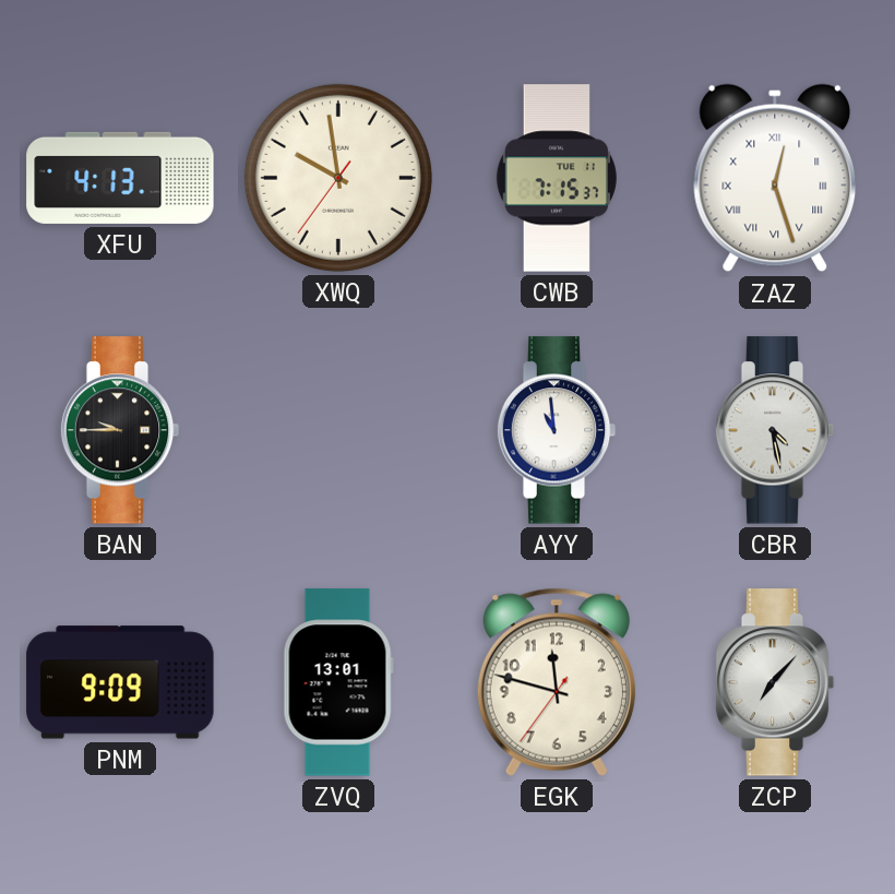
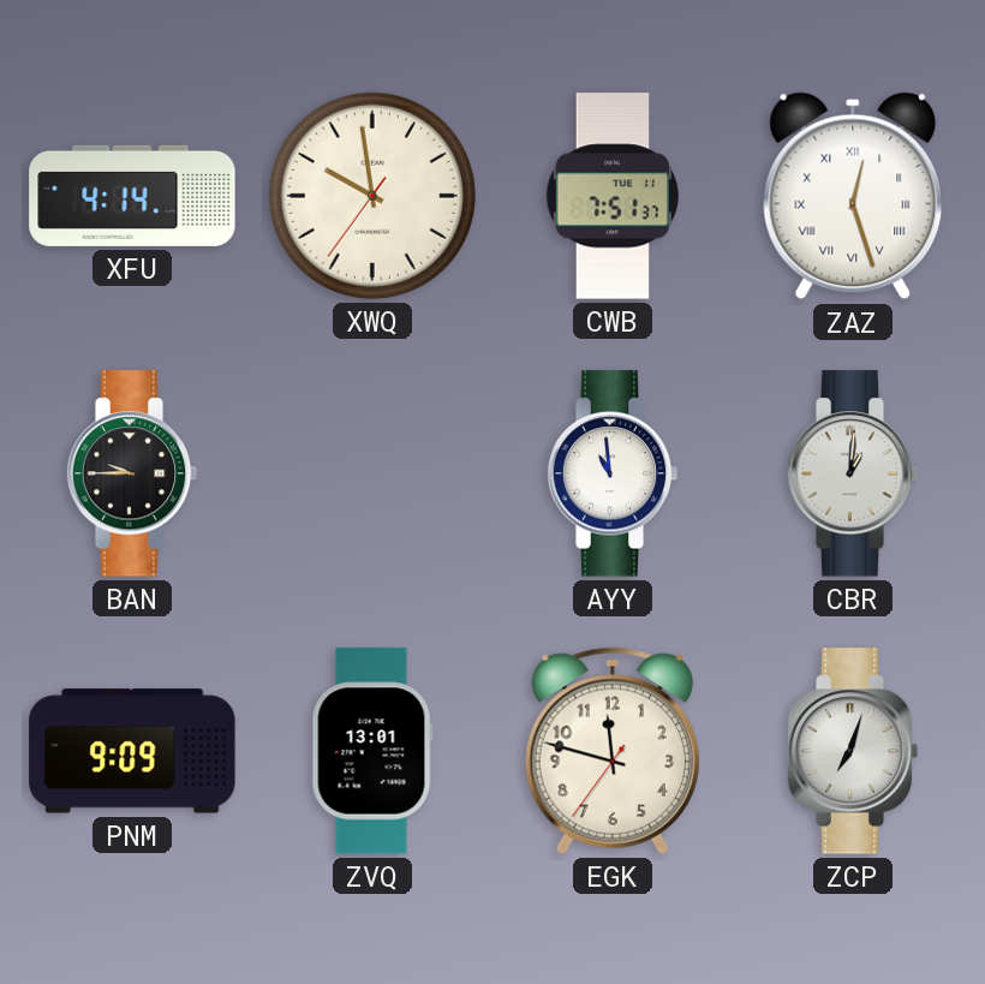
XFU: 4:13 -> 4:14
CWB: 7:15 -> 7:51
CBR: 4:28 -> 1:01
ZCP: 7:07 -> 7:03
